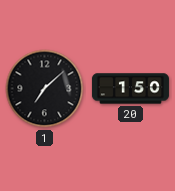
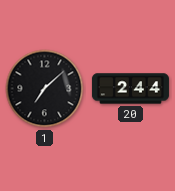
20: 1:50 -> 2:44
